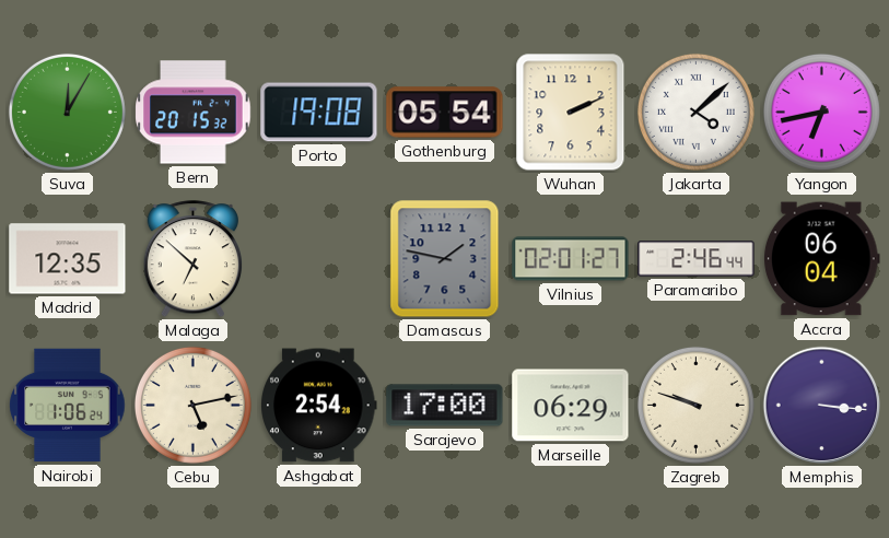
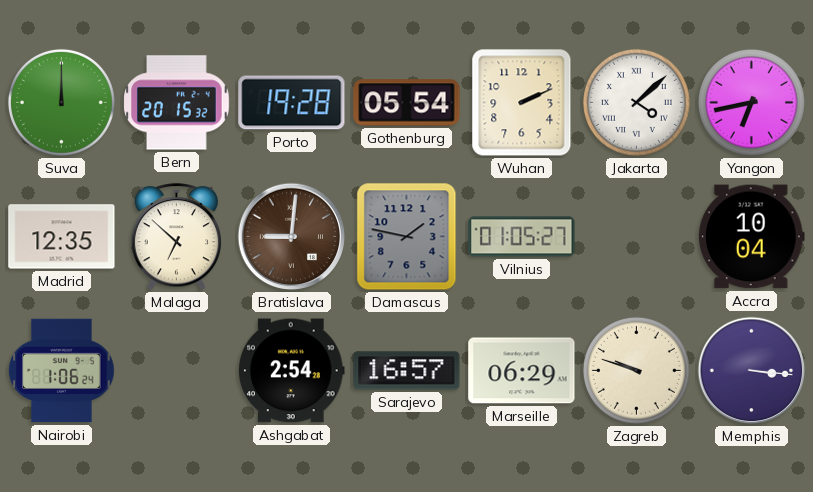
Suva: 12:05 -> 12:00
Porto: 19:08 -> 19:28
Bratislava: none -> 9:01
Vilnius: 02:01 -> 01:05
Paramaribo: 2:46 -> none
Accra: 06:04 -> 10:04
Cebu: 5:13 -> none
Sarajevo: 17:00 -> 16:57
